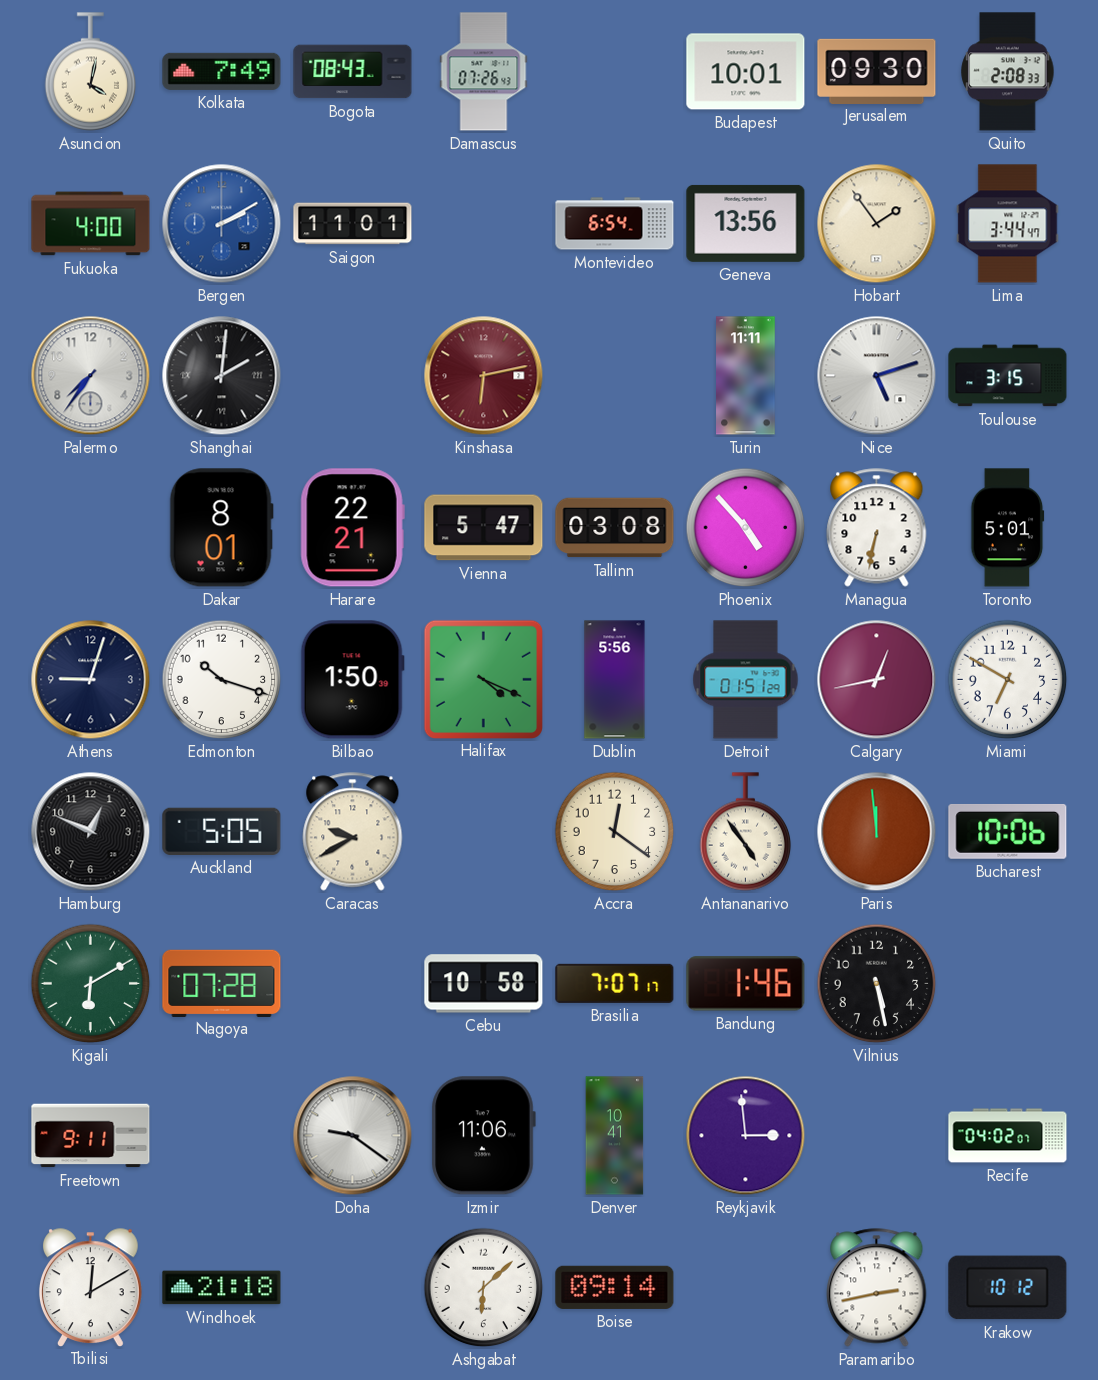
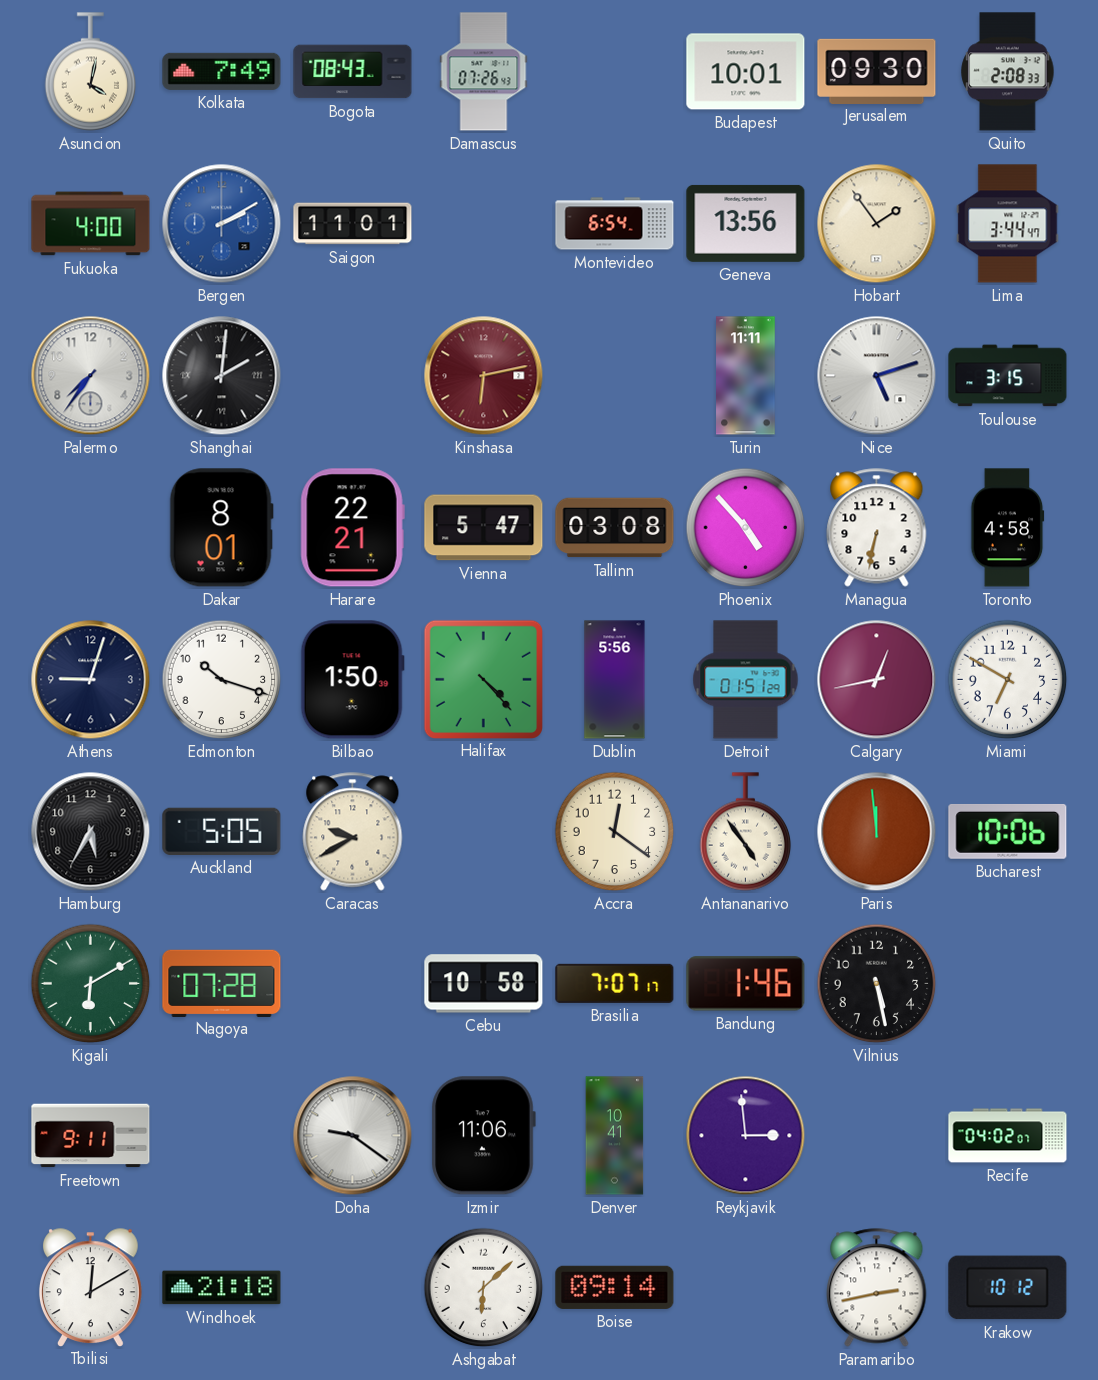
Toronto: 5:01 -> 4:58
Halifax: 4:19 -> 4:23
Hamburg: 12:49 -> 5:35
